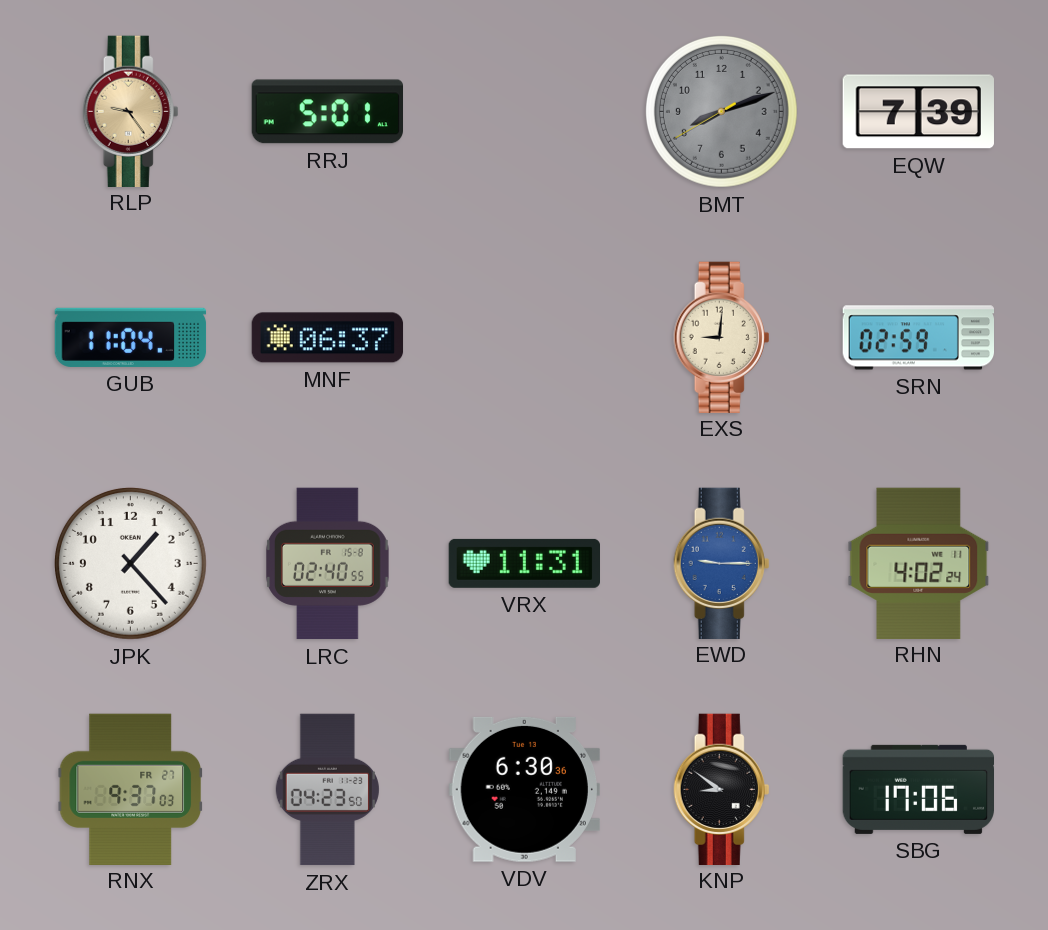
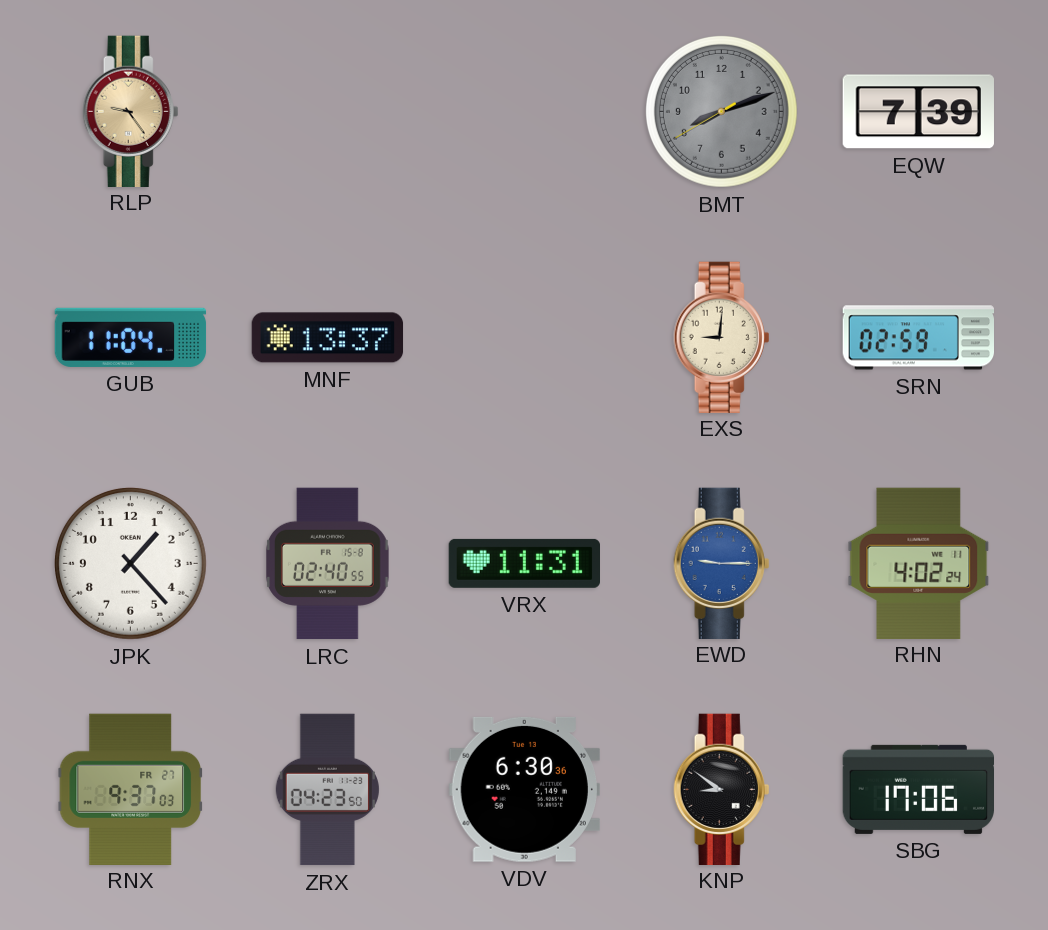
RRJ: 5:01 -> none
MNF: 06:37 -> 13:37
